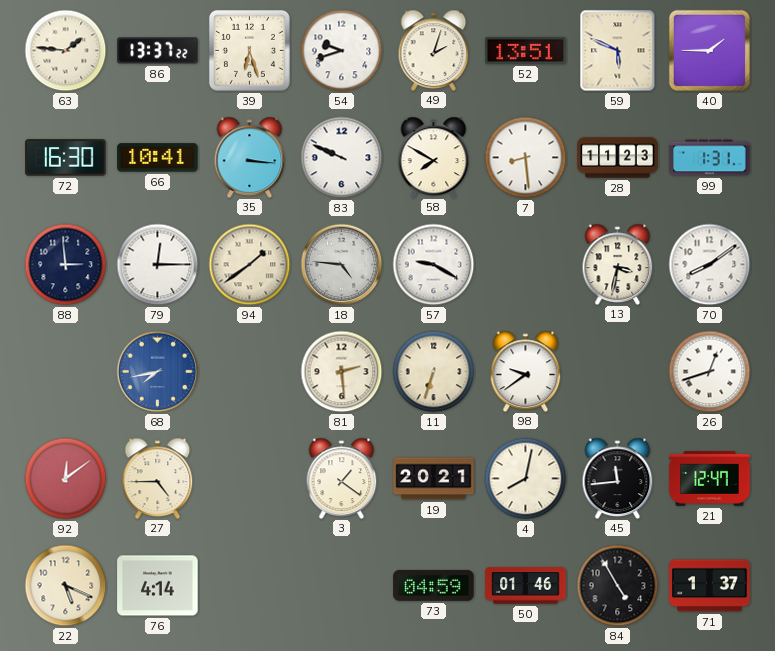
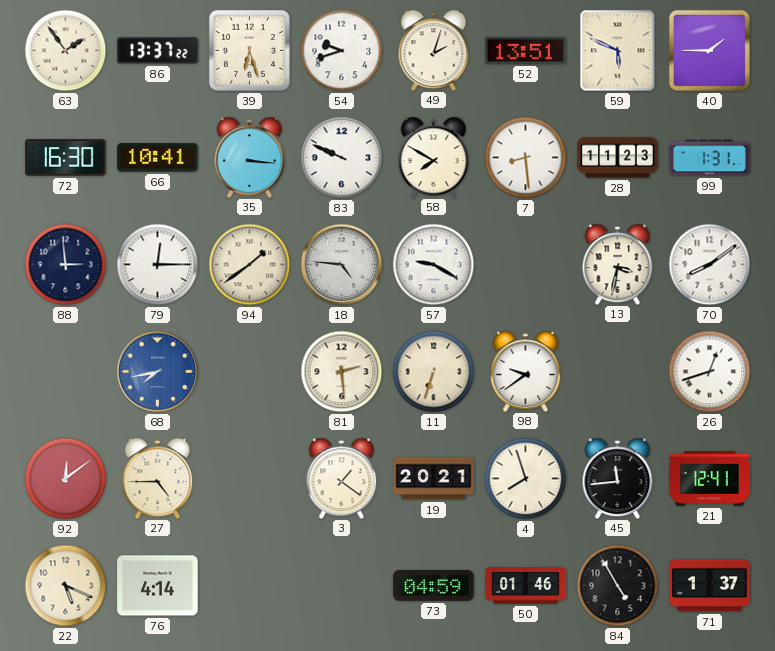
63: 1:46 -> 1:54
4: 8:02 -> 7:57
21: 12:47 -> 12:41
